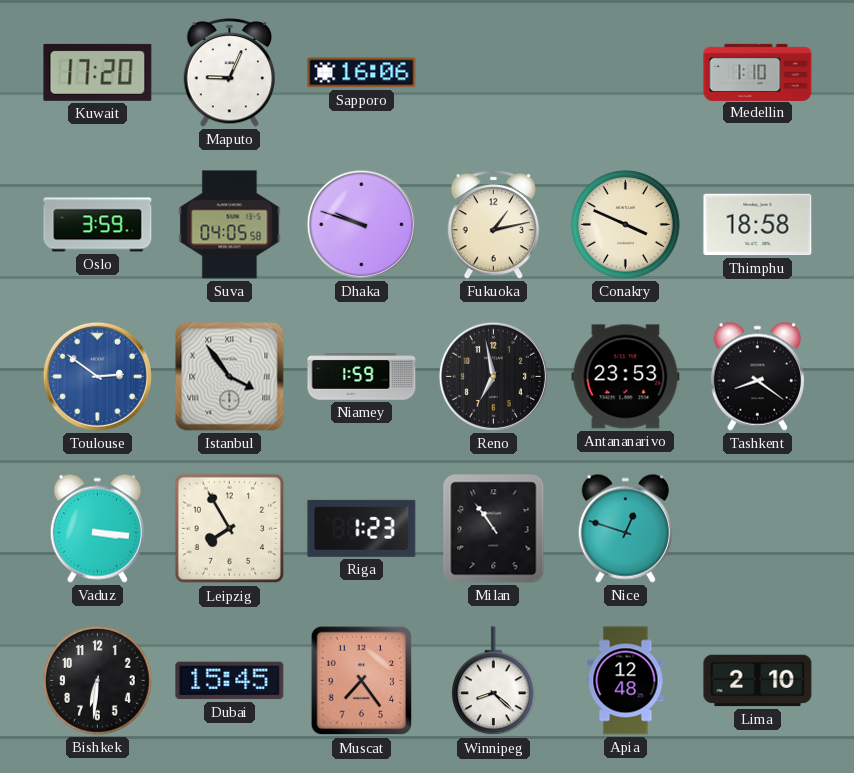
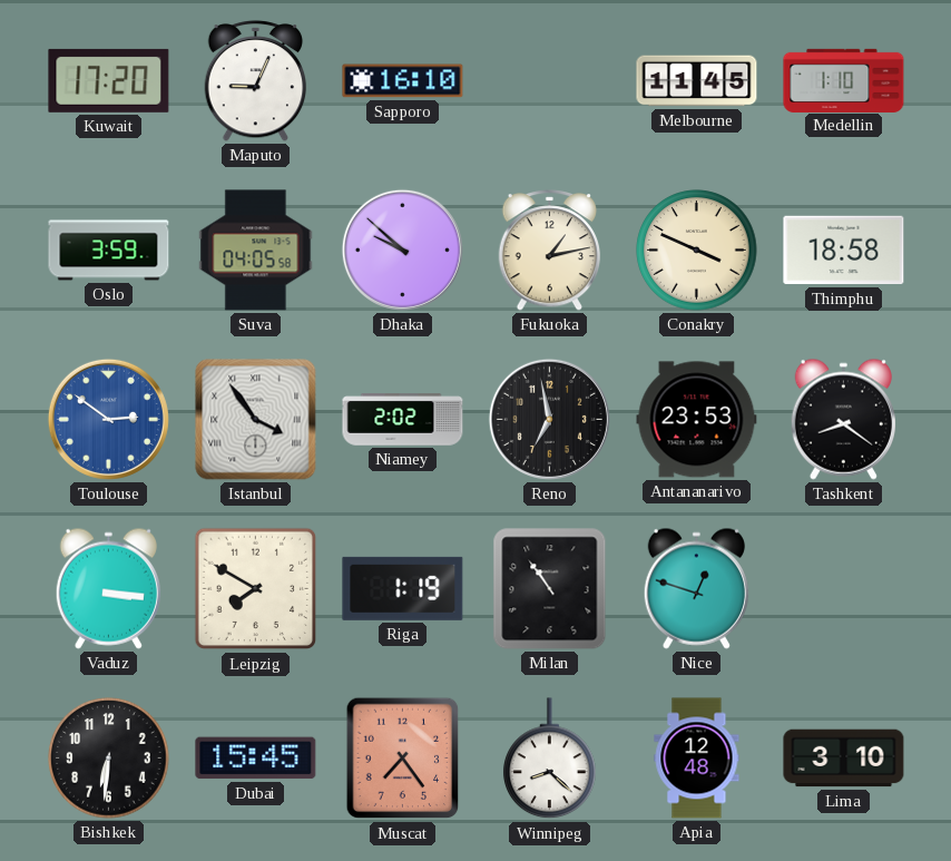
Sapporo: 16:06 -> 16:10
Melbourne: none -> 11:45
Dhaka: 9:48 -> 9:52
Niamey: 1:59 -> 2:02
Leipzig: 7:55 -> 7:50
Riga: 1:23 -> 1:19
Lima: 2:10 -> 3:10
